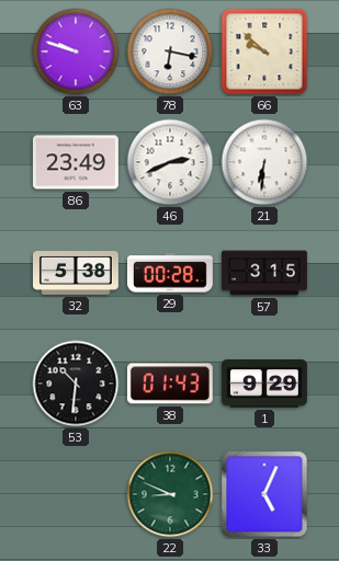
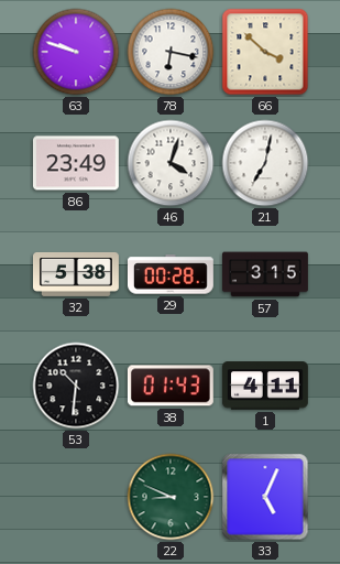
66: 9:52 -> 3:52
46: 2:41 -> 4:03
21: 6:31 -> 7:02
1: 9:29 -> 4:11
